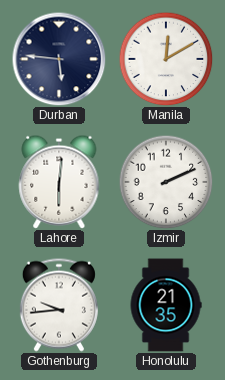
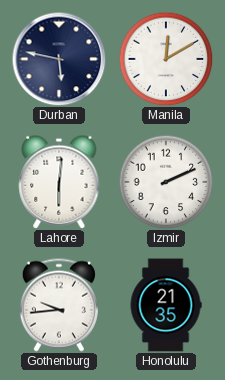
Durban: 5:46 -> 5:47
